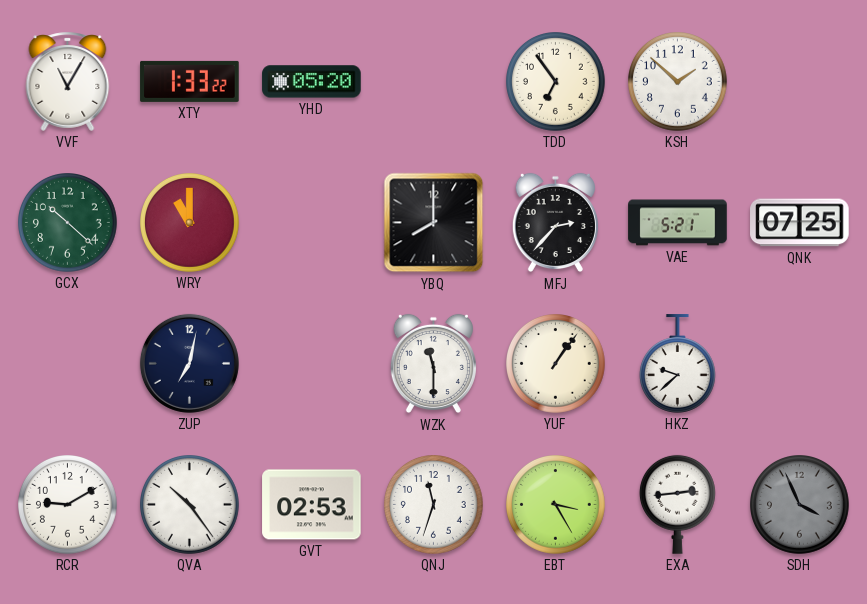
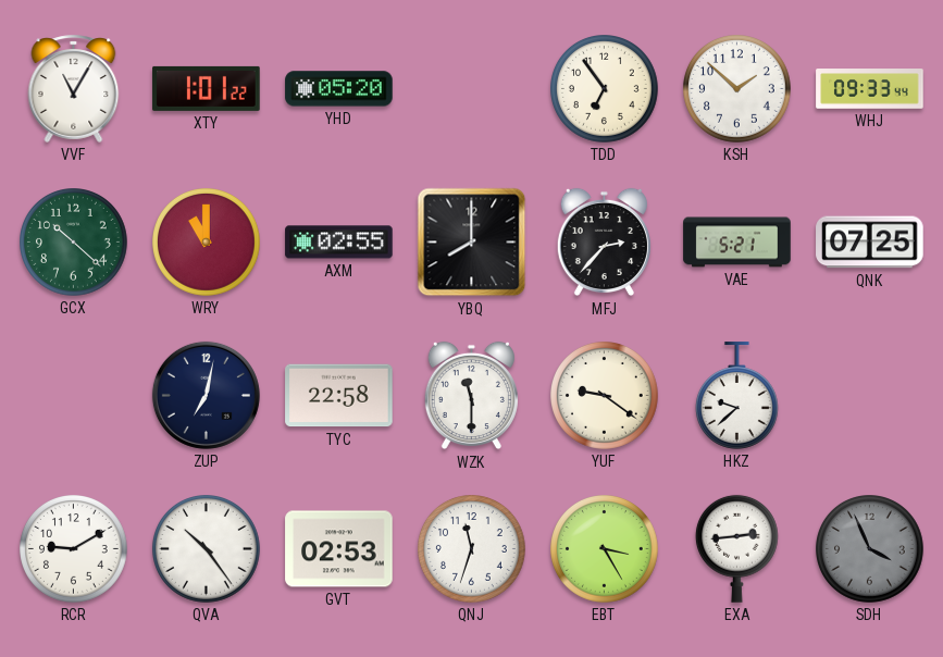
XTY: 1:33 -> 1:01
WHJ: none -> 09:33
AXM: none -> 02:55
TYC: none -> 22:58
YUF: 1:06 -> 9:21
